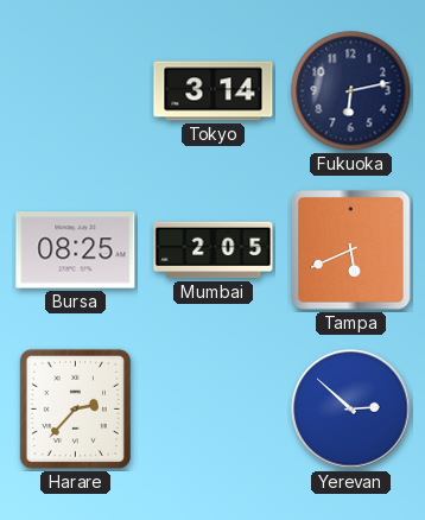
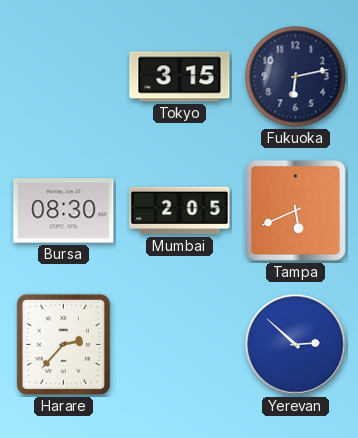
Tokyo: 3:14 -> 3:15
Bursa: 08:25 -> 08:30
